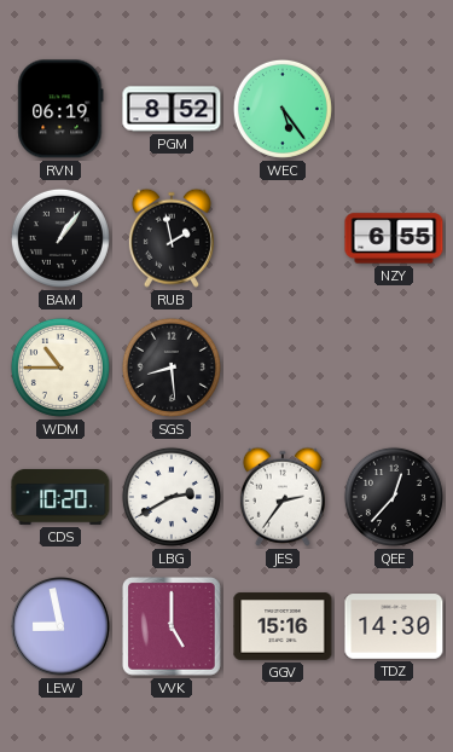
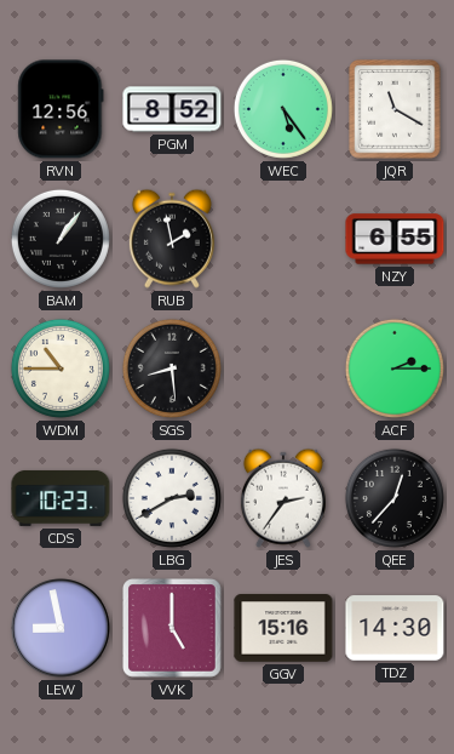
RVN: 06:19 -> 12:56
JQR: none -> 11:20
ACF: none -> 2:15
CDS: 10:20 -> 10:23
